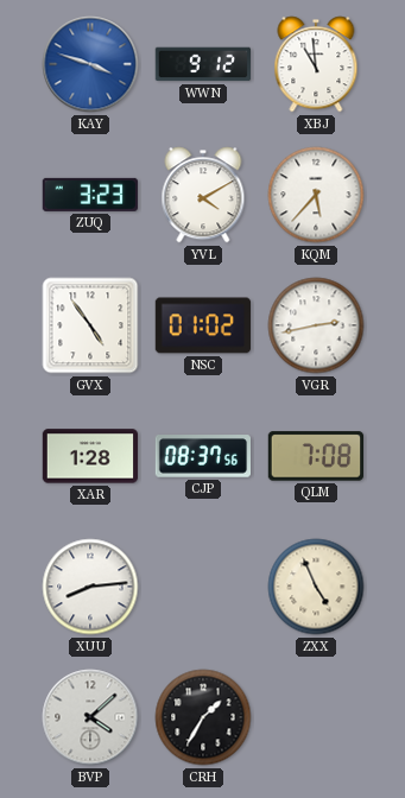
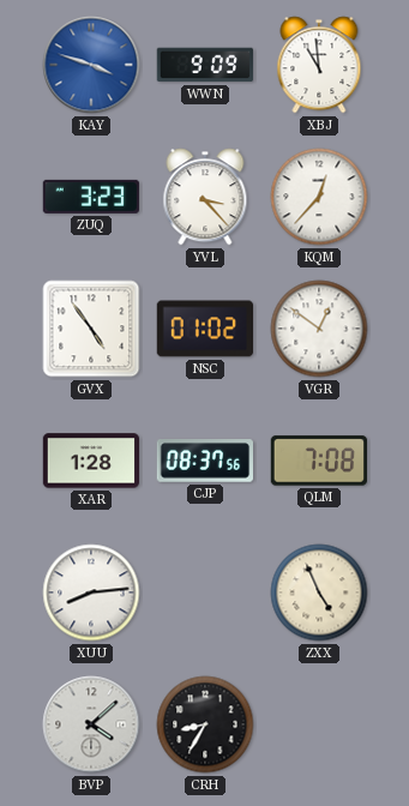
WWN: 9:12 -> 9:09
YVL: 4:10 -> 3:23
KQM: 5:37 -> 12:37
VGR: 2:43 -> 12:51
CRH: 1:35 -> 8:35
